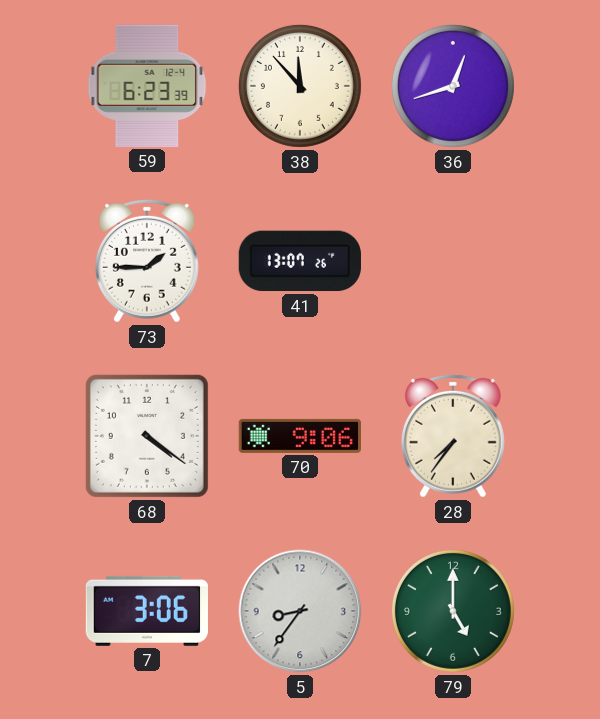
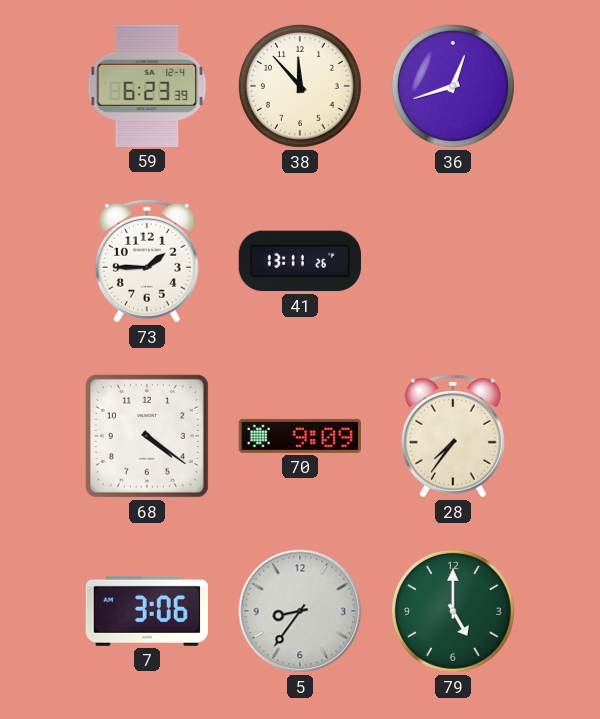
41: 13:07 -> 13:11
70: 9:06 -> 9:09
